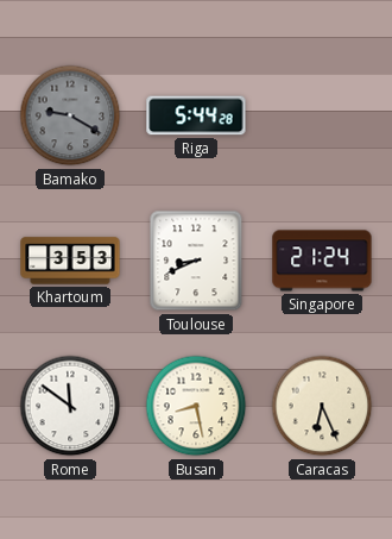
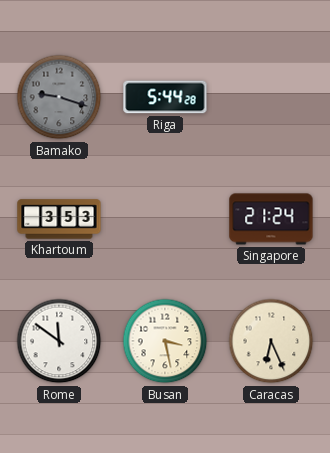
Bamako: 9:20 -> 9:18
Toulouse: 8:41 -> none
Busan: 8:28 -> 3:28
